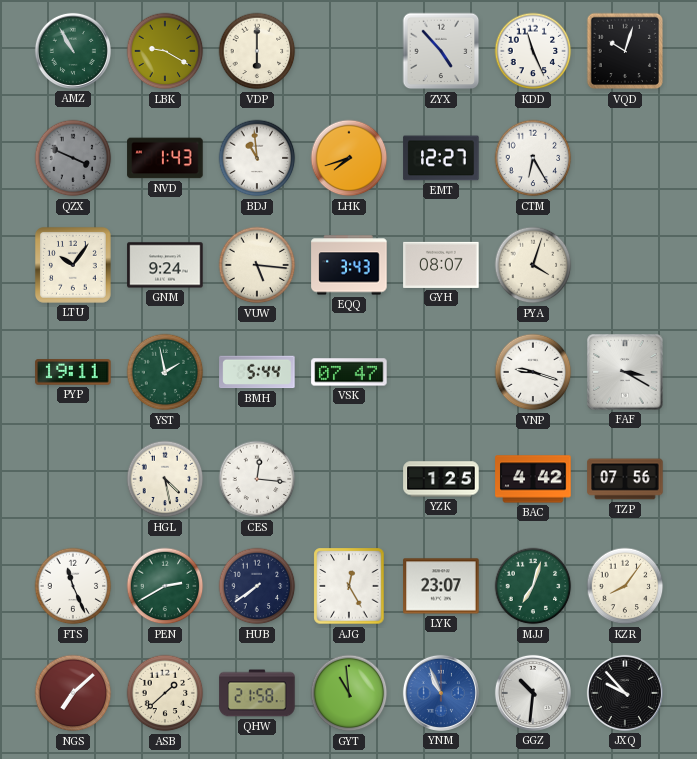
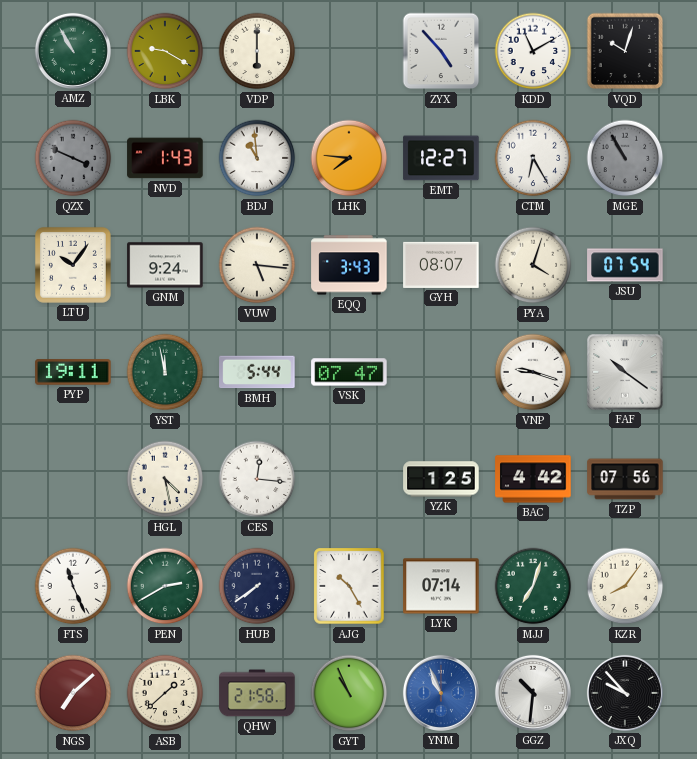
KDD: 11:26 -> 11:10
LHK: 7:42 -> 7:46
MGE: none -> 10:55
JSU: none -> 07:54
YST: 1:58 -> 11:58
FAF: 3:20 -> 10:21
AJG: 12:25 -> 10:25
LYK: 23:07 -> 07:14
GYT: 10:59 -> 10:56
